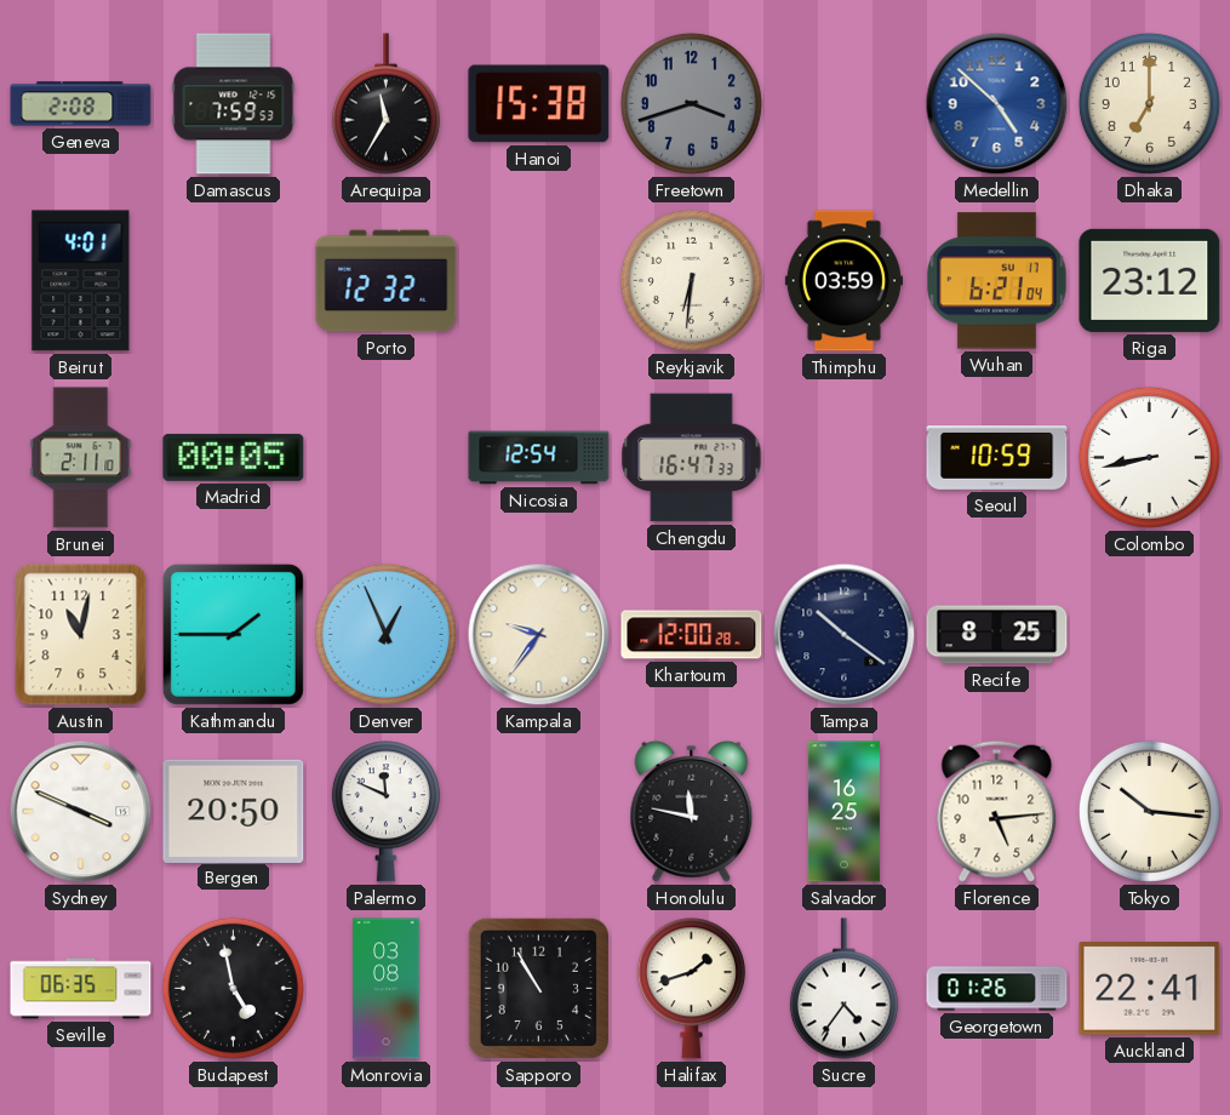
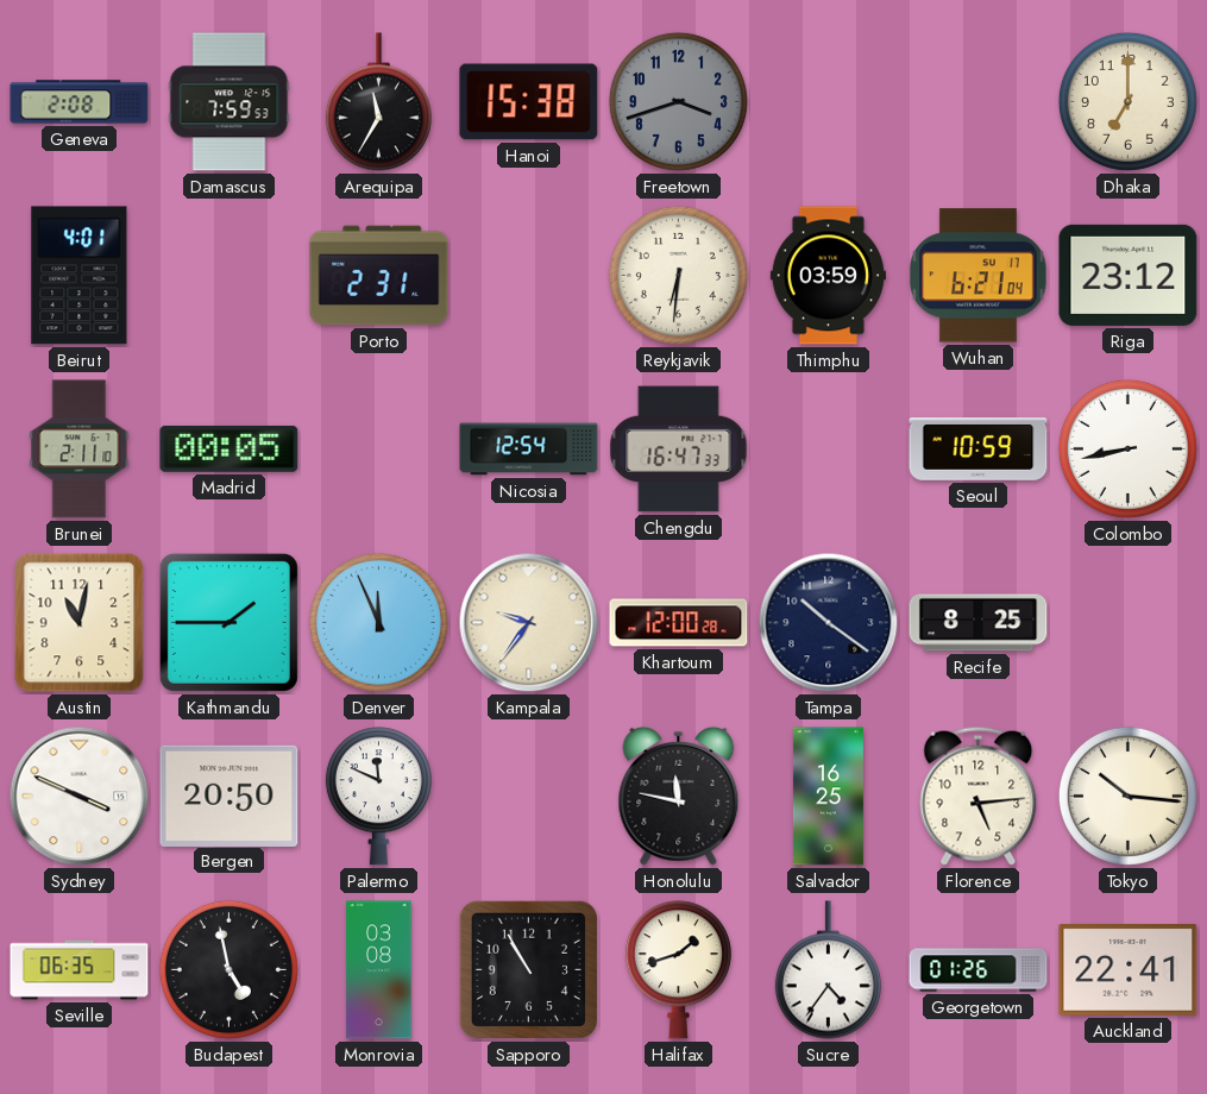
Medellin: 4:52 -> none
Porto: 12:32 -> 2:31
Denver: 12:56 -> 11:56
